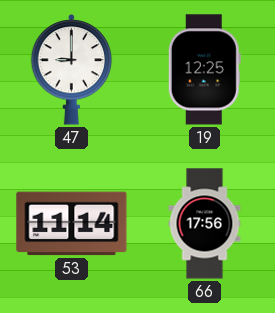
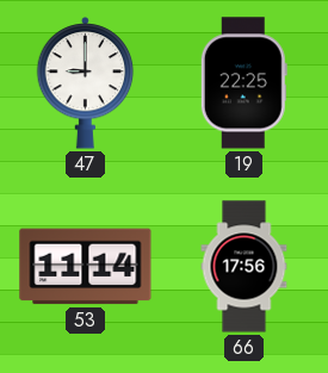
19: 12:25 -> 22:25
